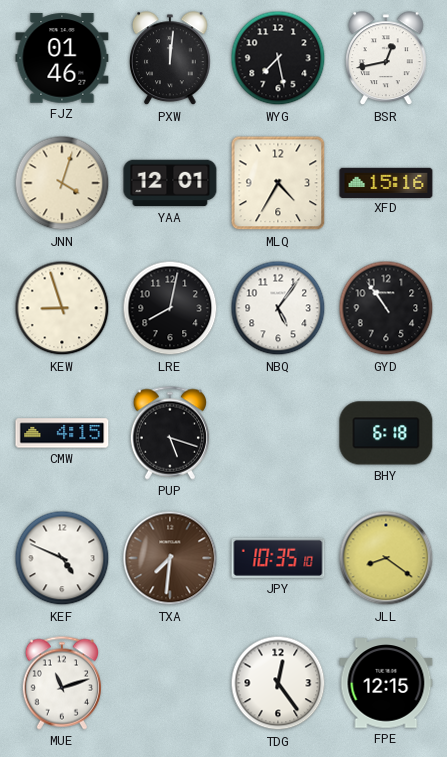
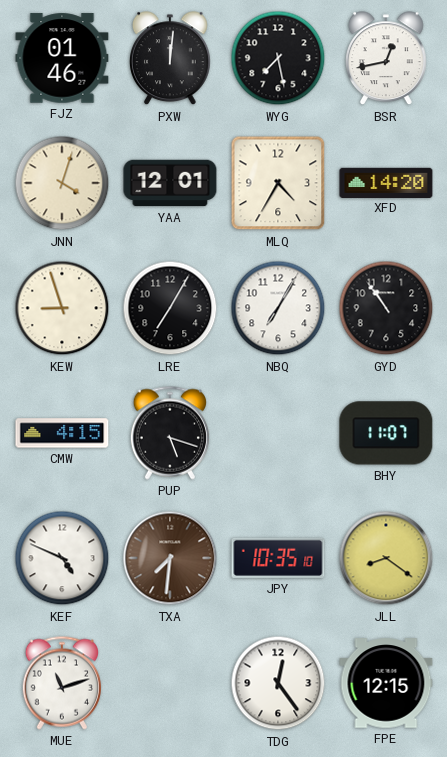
XFD: 15:16 -> 14:20
LRE: 8:02 -> 7:05
NBQ: 5:06 -> 7:05
BHY: 6:18 -> 11:07
